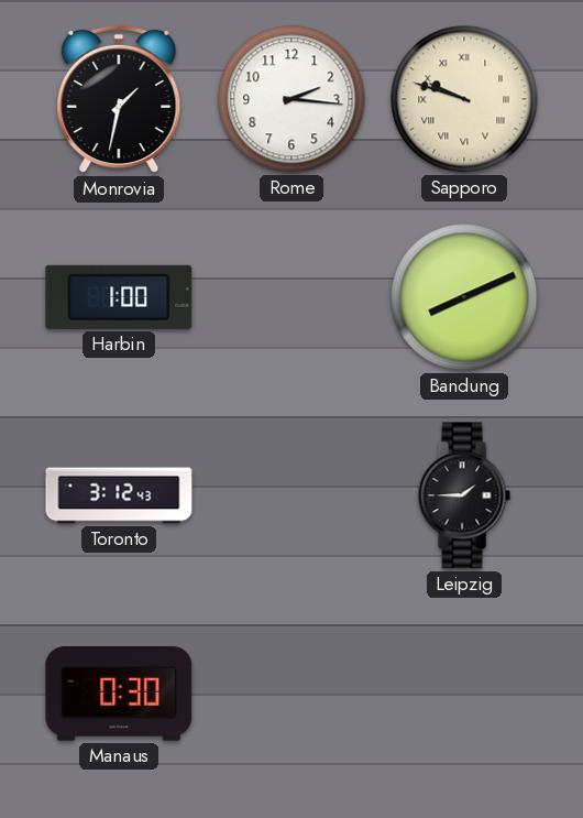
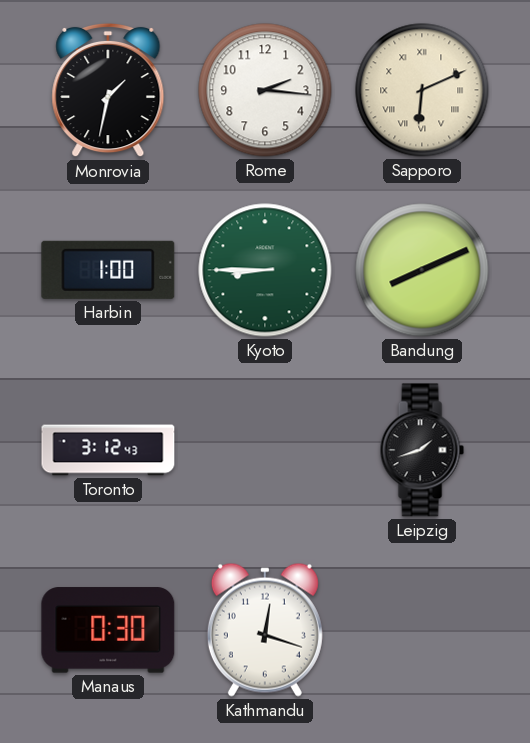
Sapporo: 9:48 -> 6:11
Kyoto: none -> 8:45
Leipzig: 1:45 -> 1:42
Kathmandu: none -> 12:18
